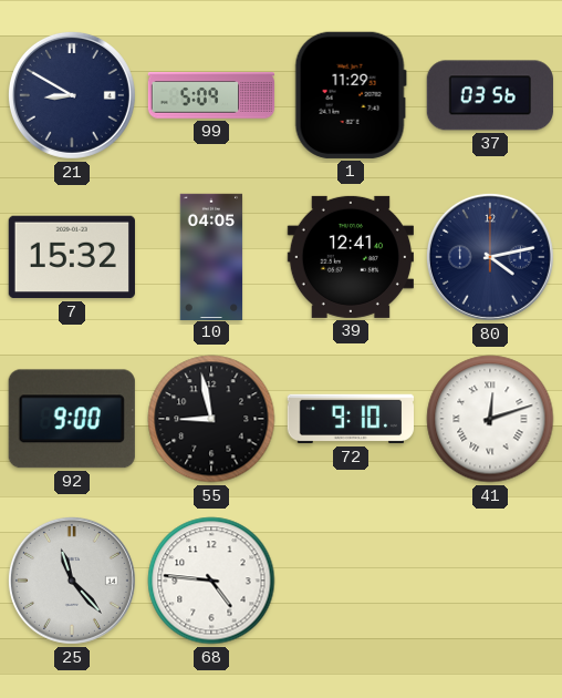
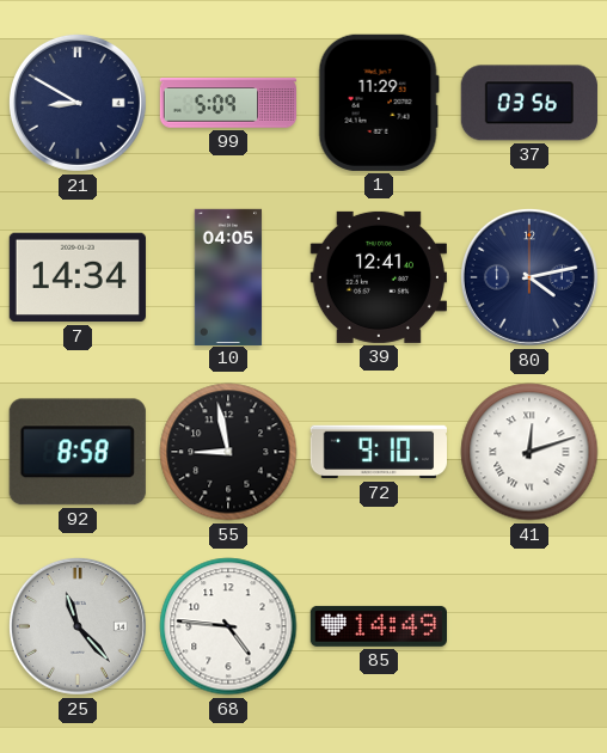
7: 15:32 -> 14:34
92: 9:00 -> 8:58
85: none -> 14:49
